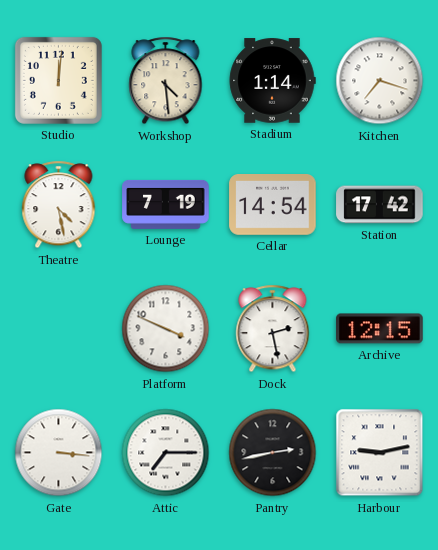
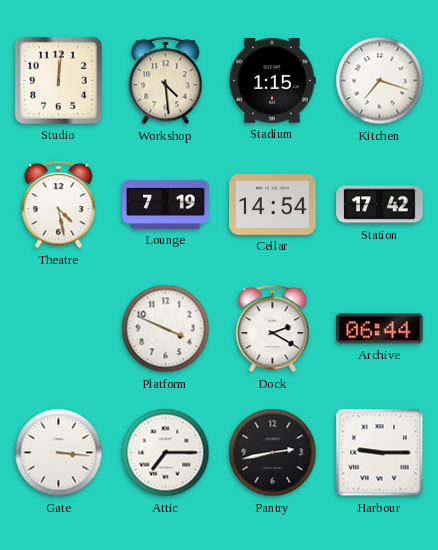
Stadium: 1:14 -> 1:15
Dock: 2:28 -> 2:20
Archive: 12:15 -> 06:44
Harbour: 9:13 -> 9:15
